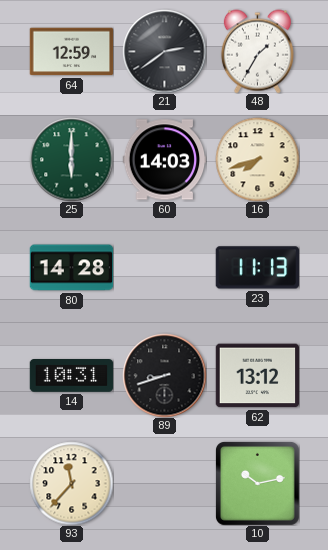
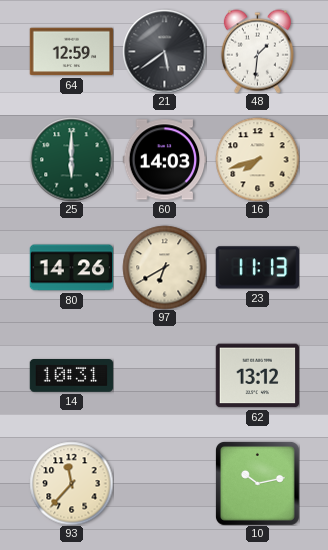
21: 2:39 -> 5:39
48: 1:35 -> 1:31
80: 14:28 -> 14:26
97: none -> 6:40
89: 8:42 -> none
